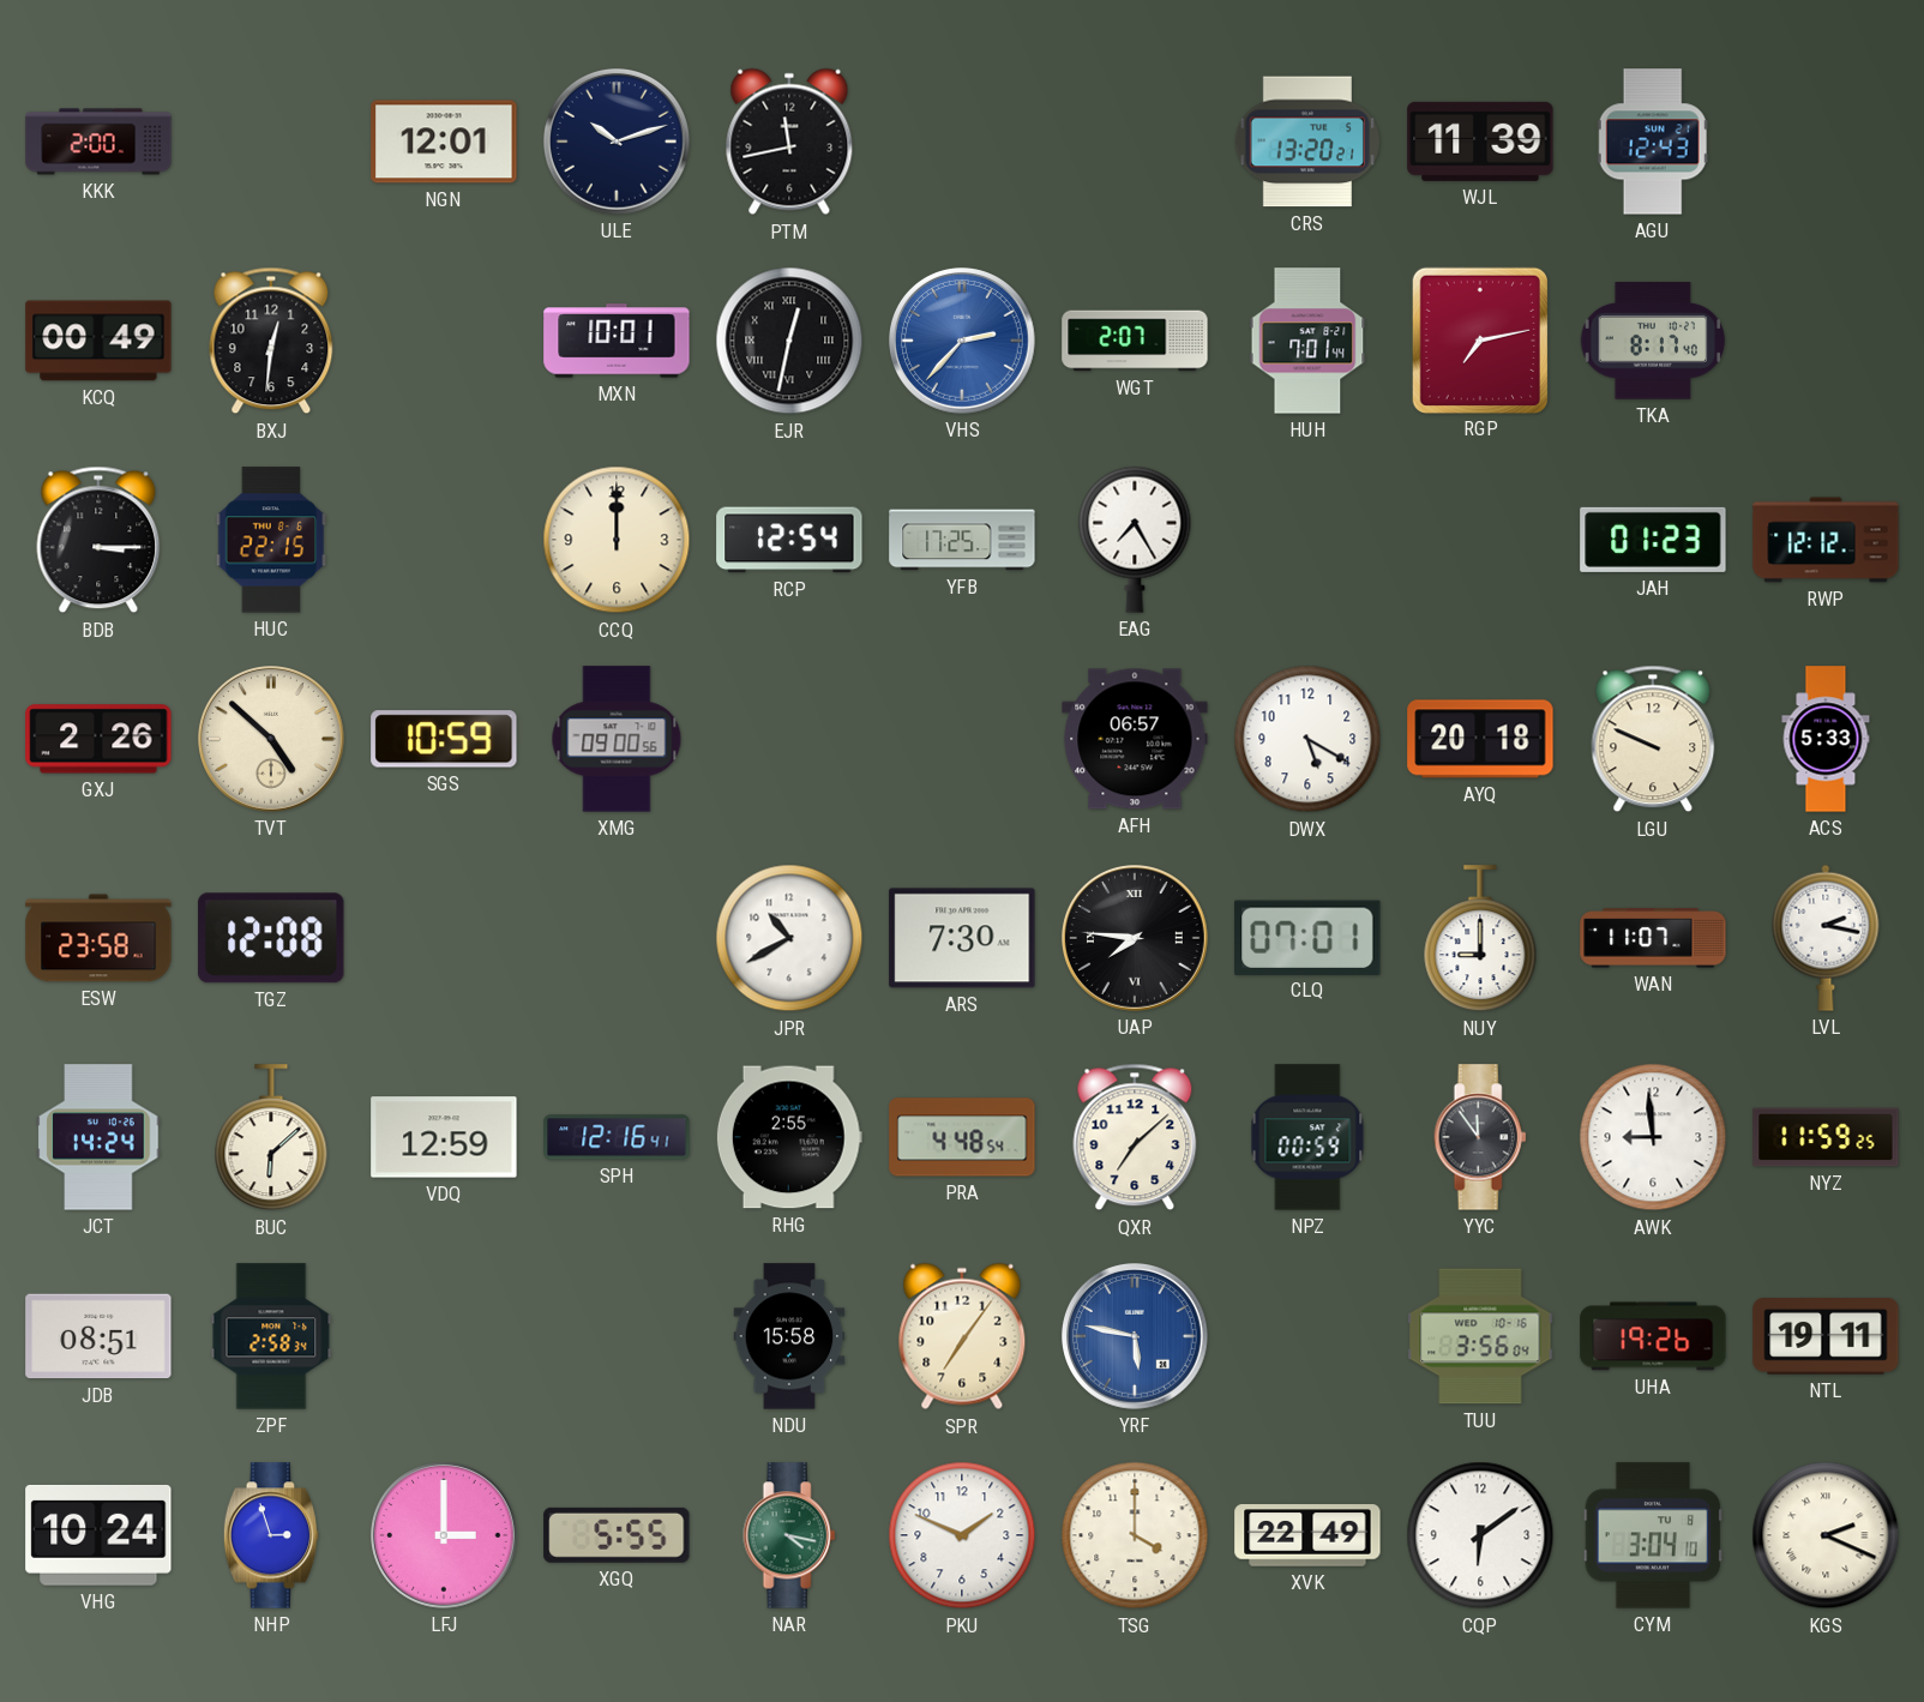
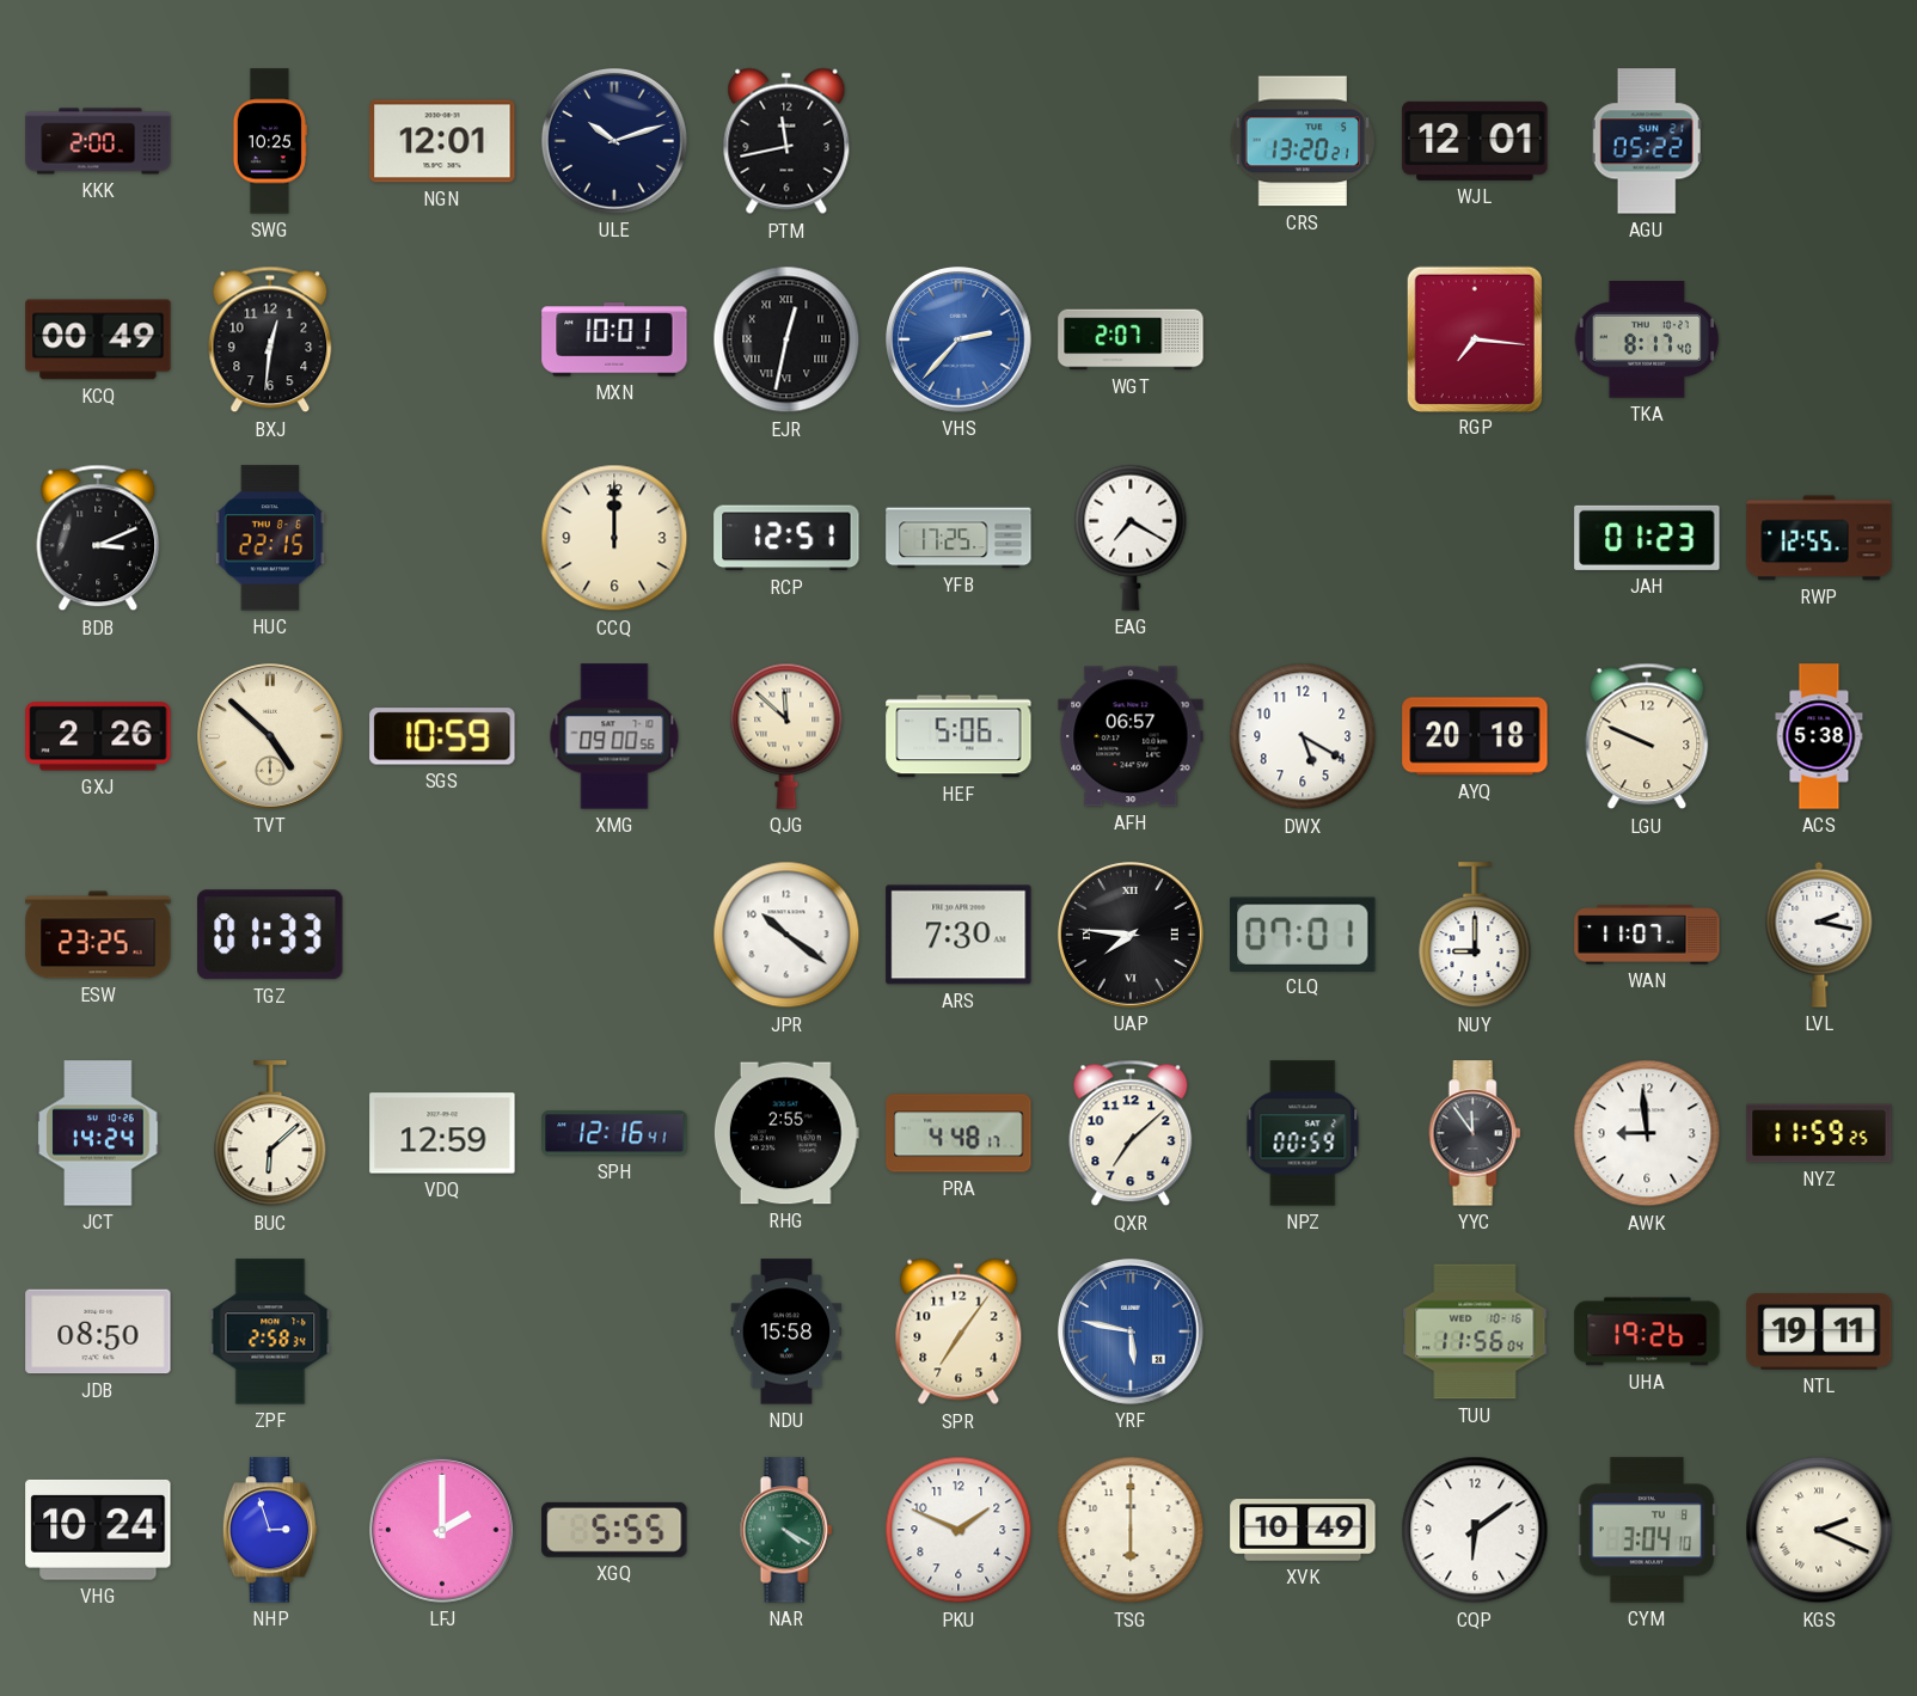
SWG: none -> 10:25
WJL: 11:39 -> 12:01
AGU: 12:43 -> 05:22
HUH: 7:01 -> none
RGP: 7:13 -> 7:16
BDB: 3:15 -> 3:11
RCP: 12:54 -> 12:51
EAG: 7:25 -> 7:20
RWP: 12:12 -> 12:55
QJG: none -> 11:52
HEF: none -> 5:06
ACS: 5:33 -> 5:38
ESW: 23:58 -> 23:25
TGZ: 12:08 -> 01:33
JPR: 10:40 -> 10:21
PRA: 4:48:54 -> 4:48:17
JDB: 08:51 -> 08:50
TUU: 3:56 -> 11:56
LFJ: 3:00 -> 2:00
NAR: 4:17 -> 4:20
TSG: 4:00 -> 6:00
XVK: 22:49 -> 10:49
